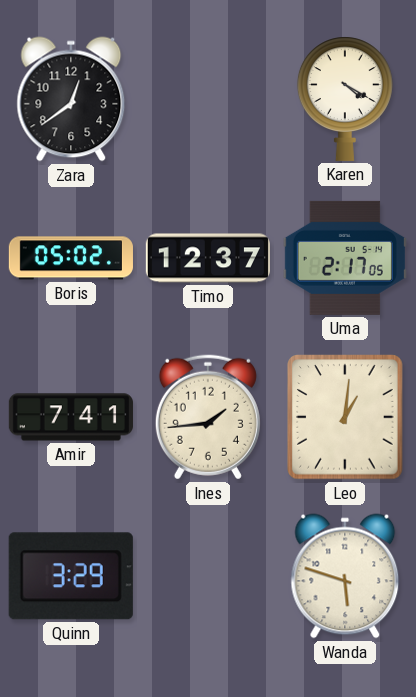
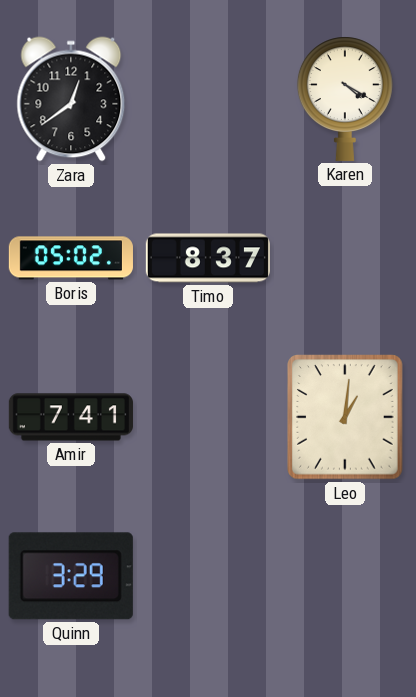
Timo: 12:37 -> 8:37
Uma: 2:17 -> none
Ines: 1:44 -> none
Wanda: 5:48 -> none
